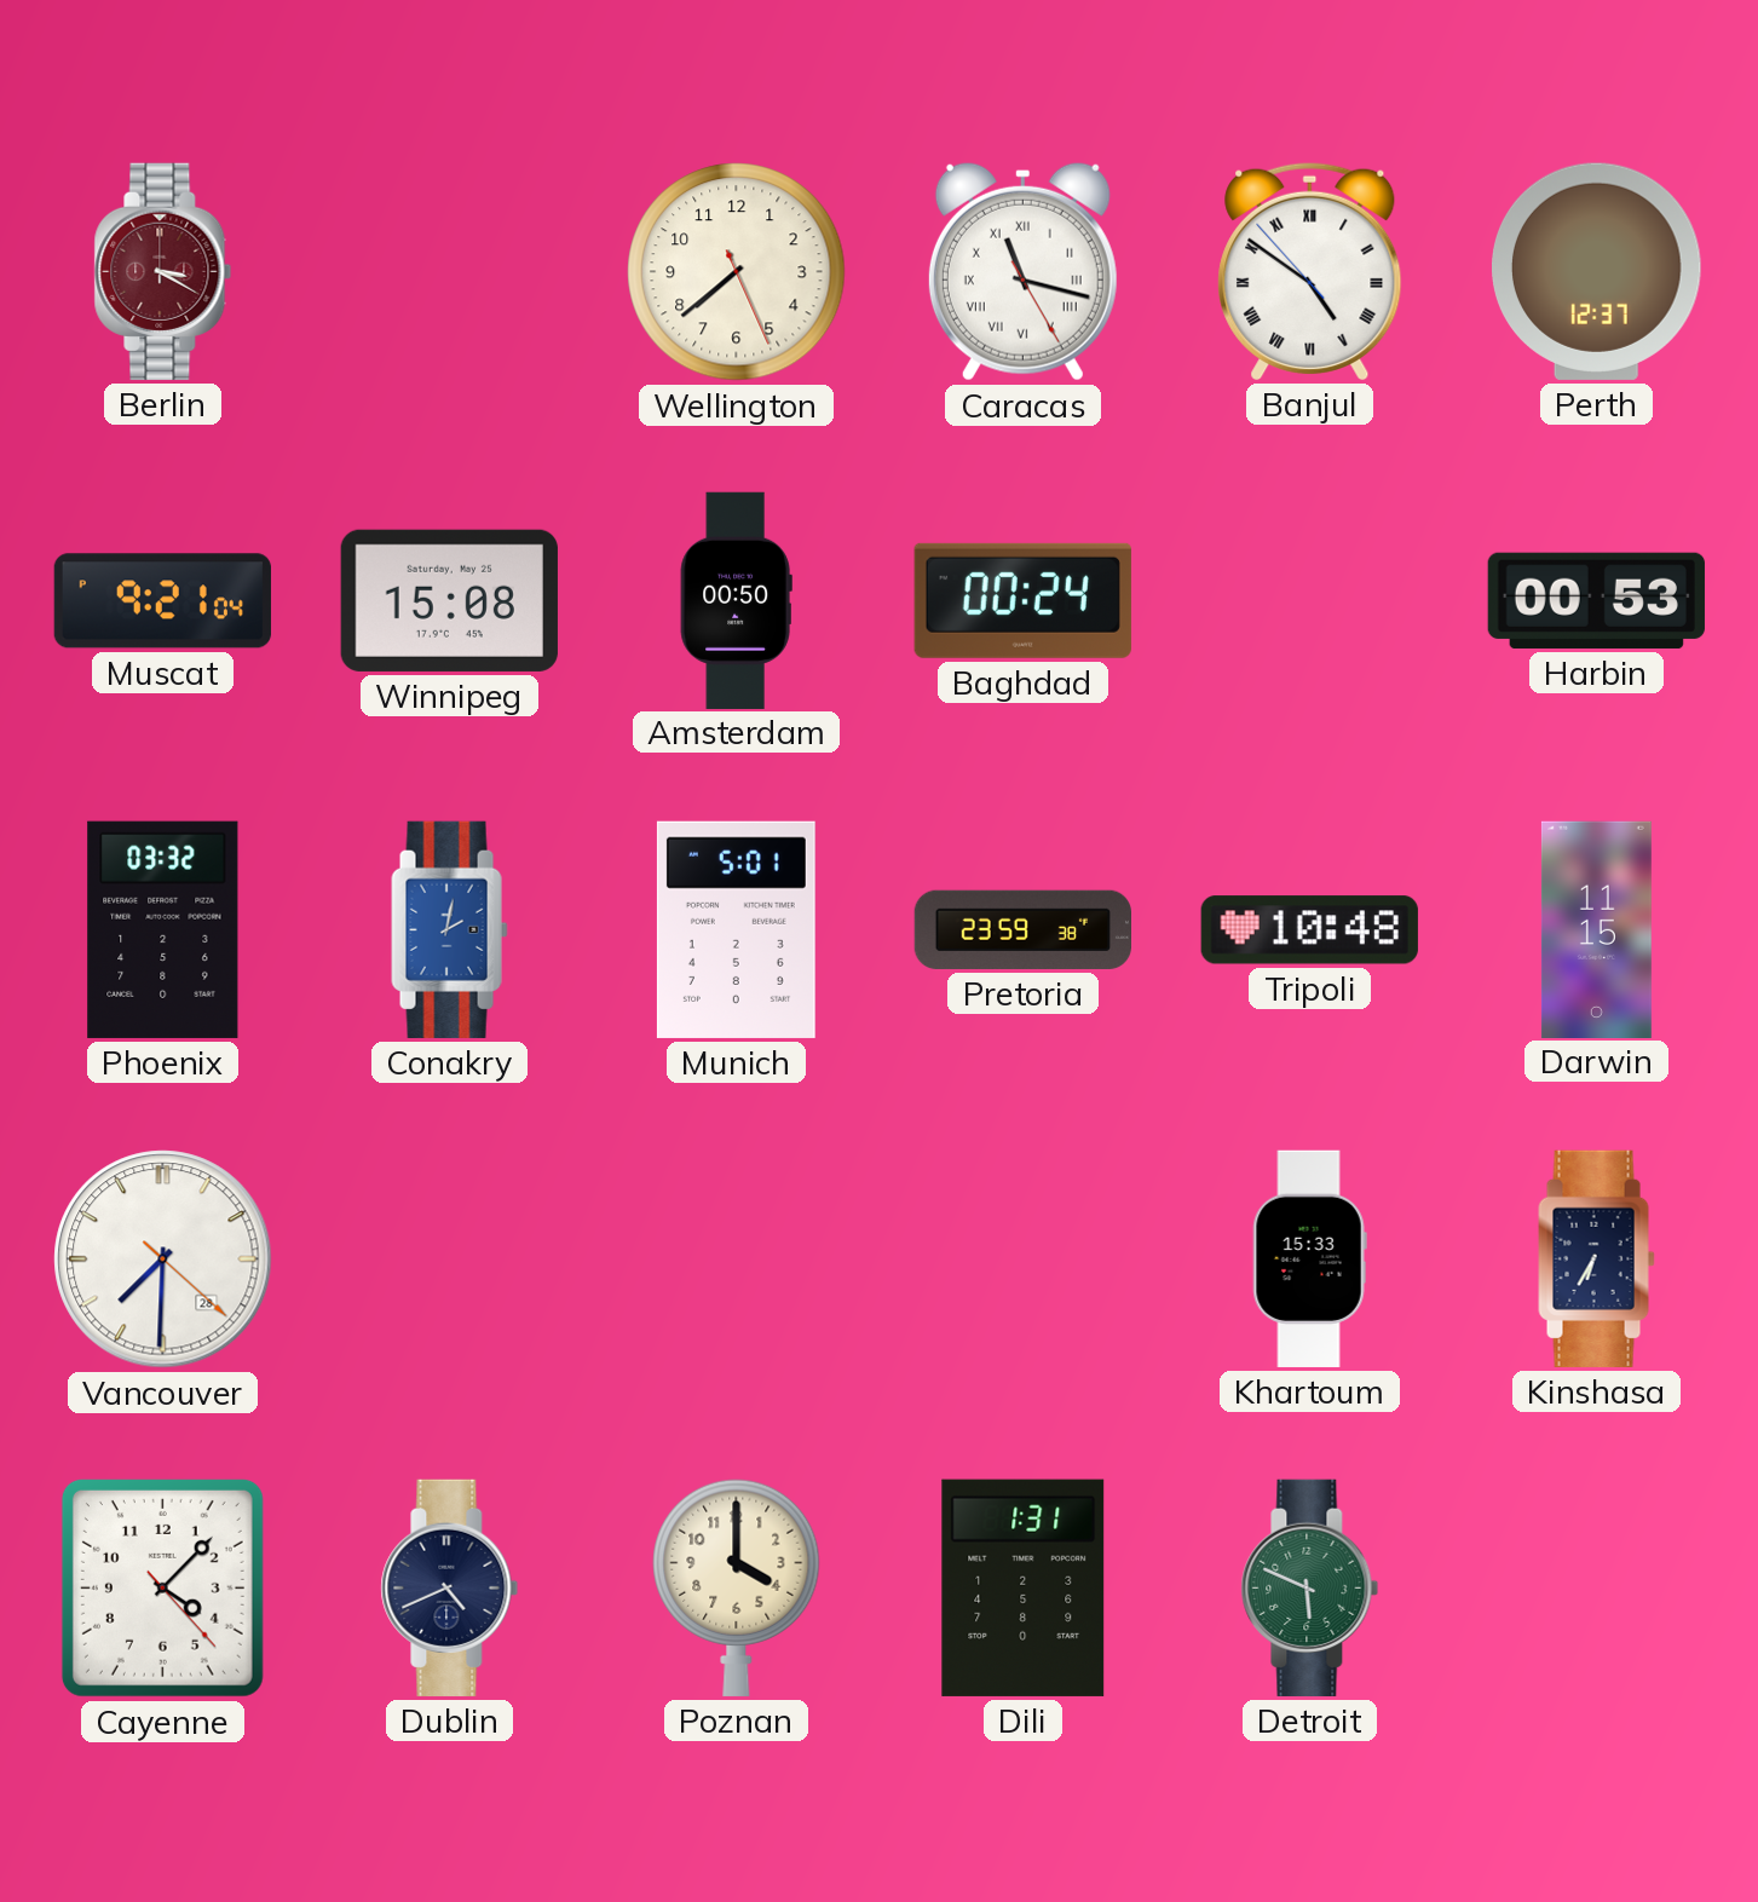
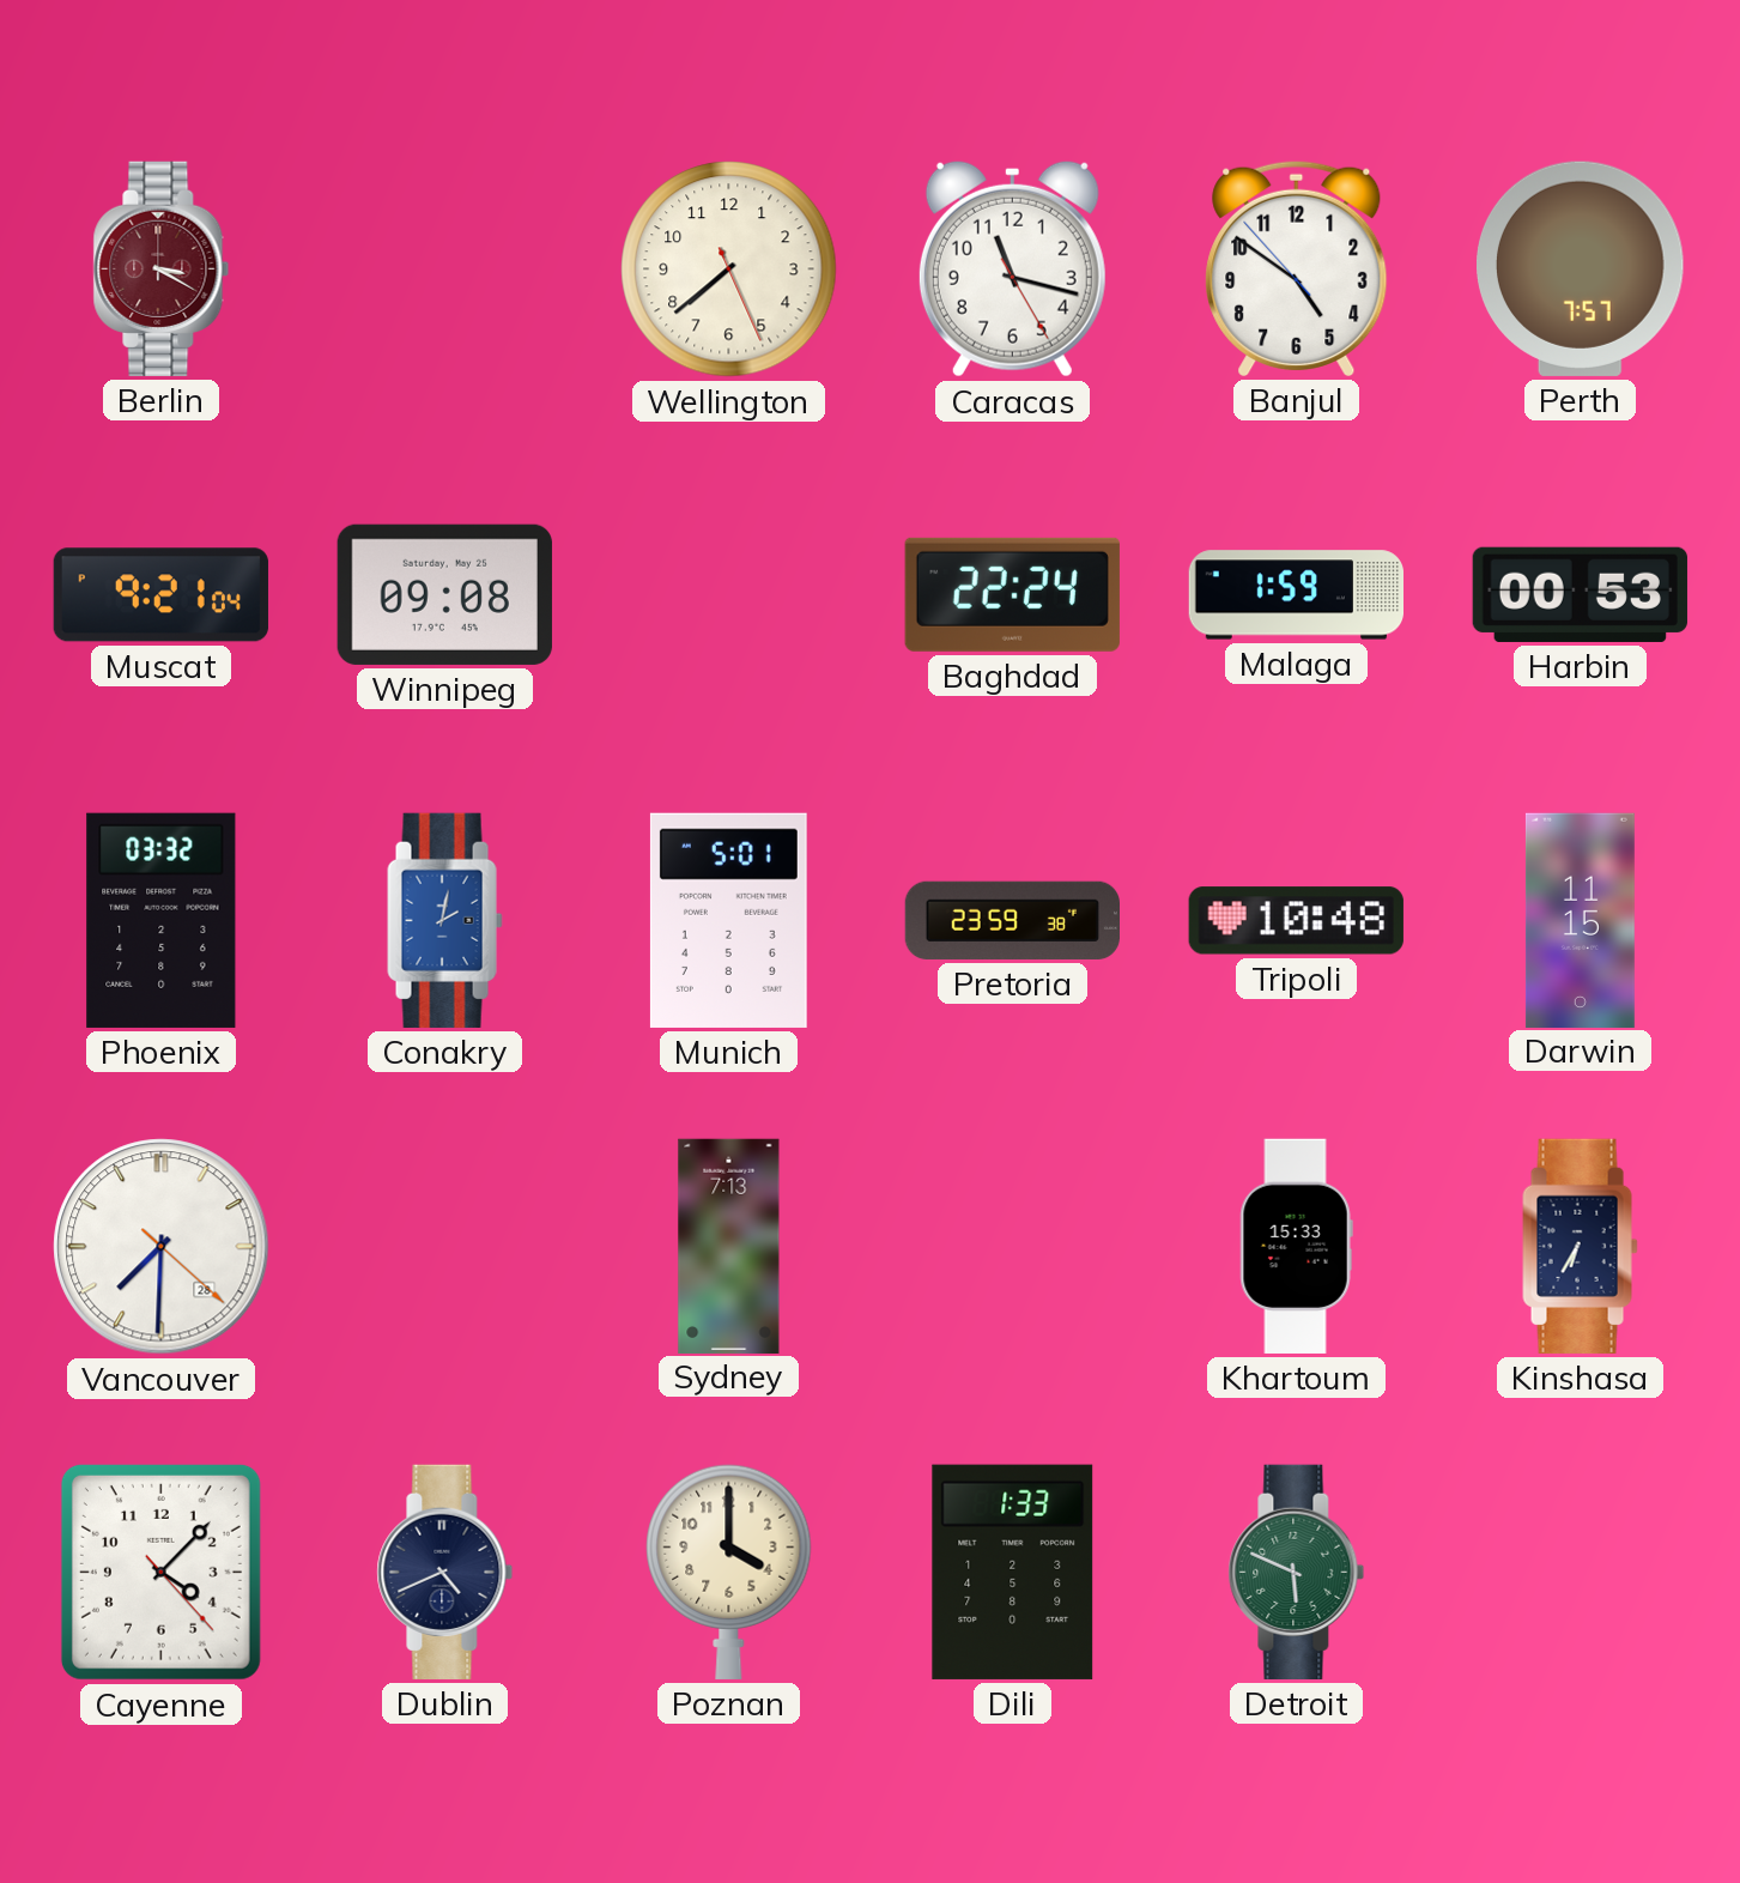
Caracas numerals: Roman -> Arabic
Banjul numerals: Roman -> Arabic
Perth: 12:37 -> 7:57
Winnipeg: 15:08 -> 09:08
Amsterdam: 00:50 -> none
Baghdad: 00:24 -> 22:24
Malaga: none -> 1:59
Sydney: none -> 7:13
Dili: 1:31 -> 1:33
